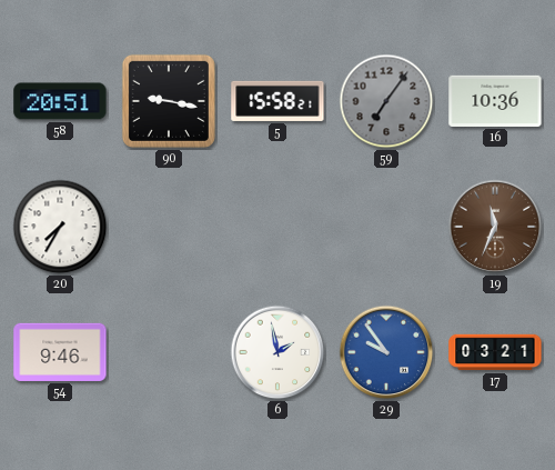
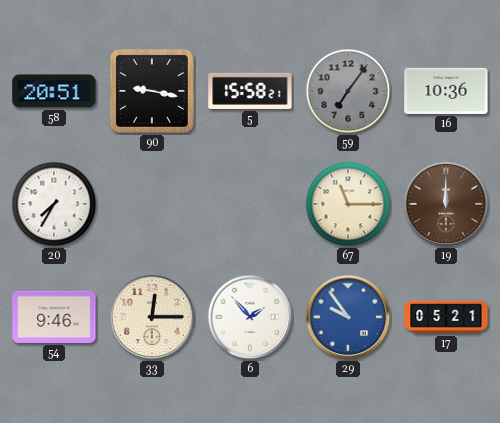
67: none -> 11:15
19: 11:34 -> 12:00
33: none -> 12:15
6: 1:58 -> 1:53
17: 03:21 -> 05:21
